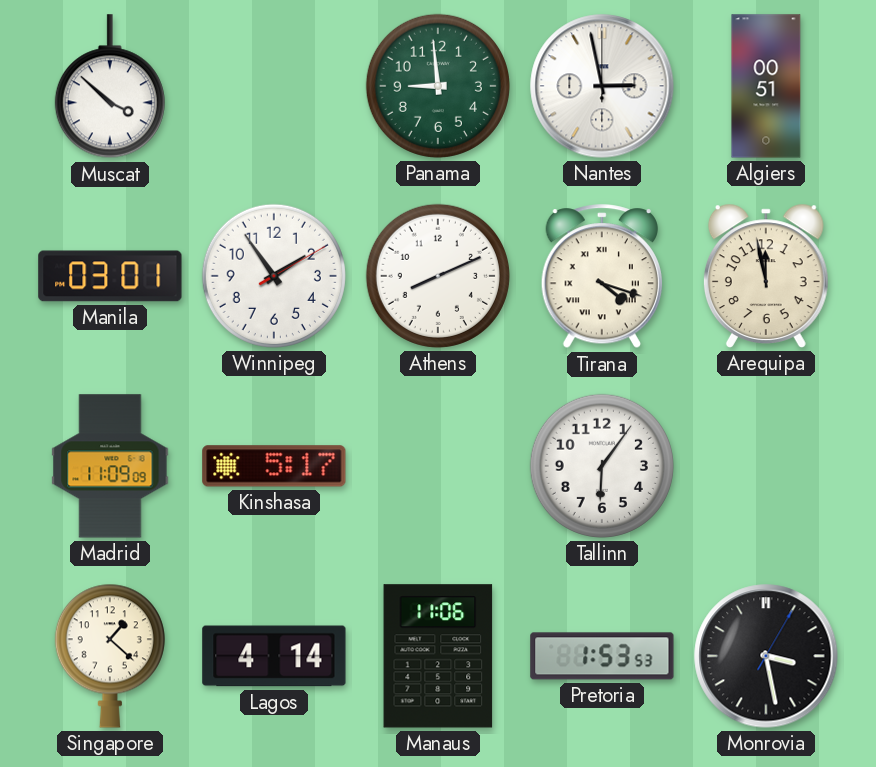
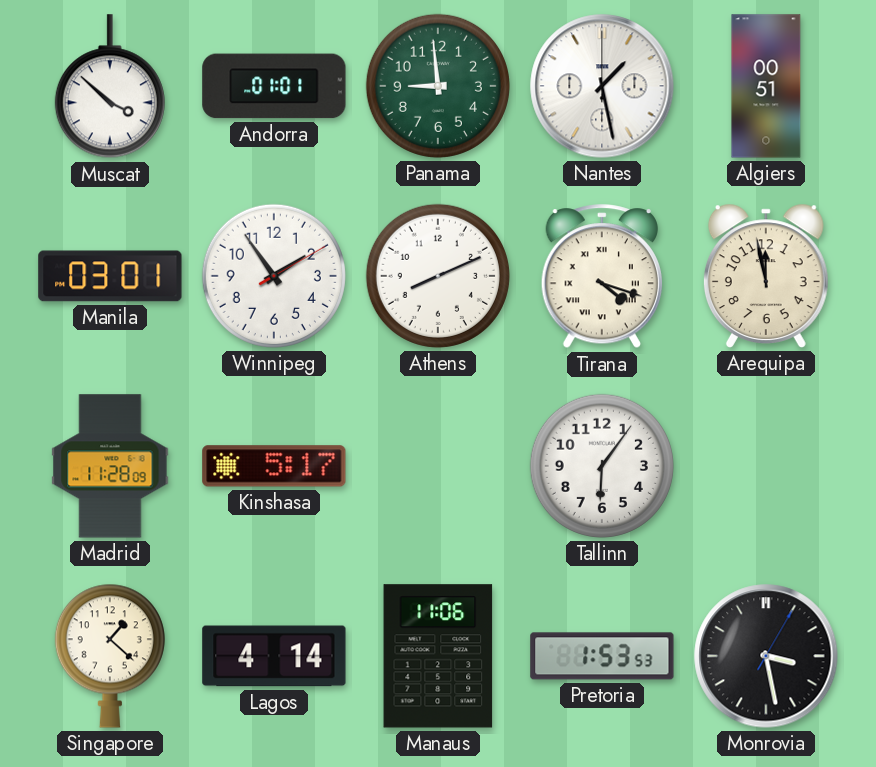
Andorra: none -> 01:01
Nantes: 2:58 -> 1:28
Madrid: 11:09 -> 11:28
